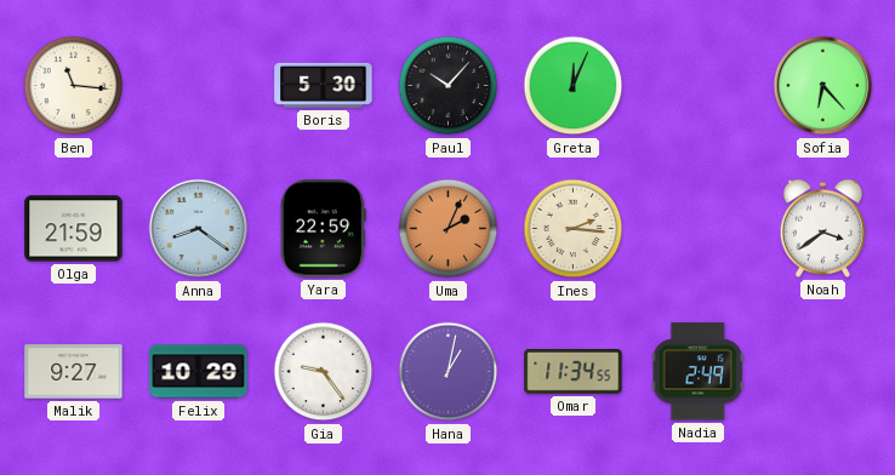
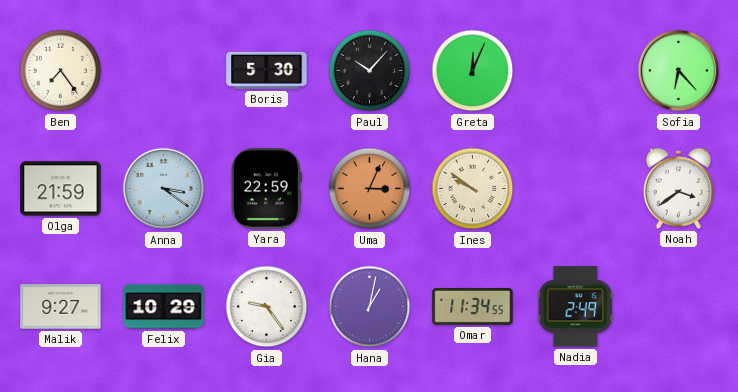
Ben: 11:16 -> 7:24
Anna: 8:21 -> 3:21
Uma: 2:04 -> 3:04
Ines: 2:16 -> 9:51
